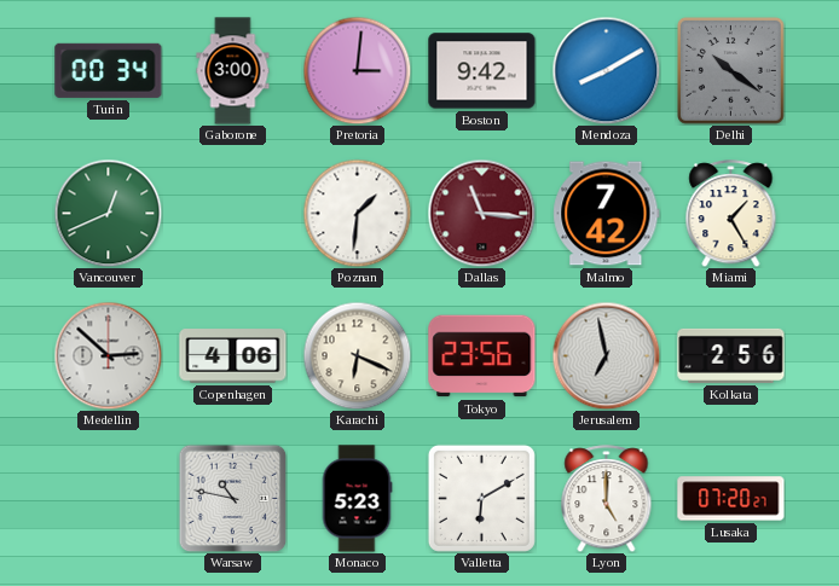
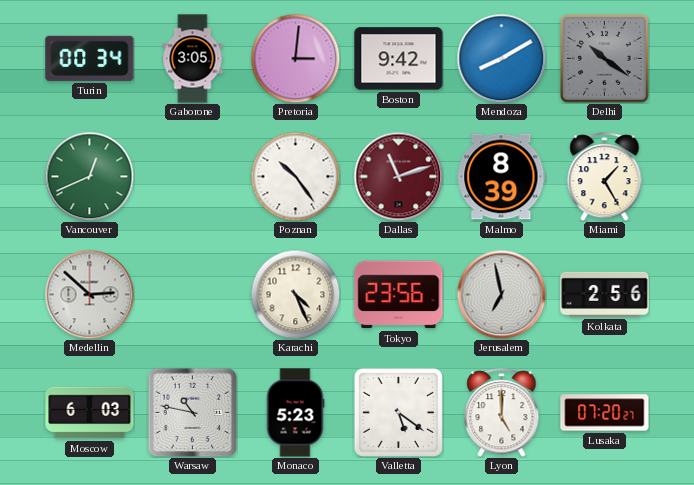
Gaborone: 3:00 -> 3:05
Poznan: 1:31 -> 10:24
Dallas: 11:16 -> 11:12
Malmo: 7:42 -> 8:39
Copenhagen: 4:06 -> none
Karachi: 6:19 -> 4:26
Moscow: none -> 6:03
Valletta: 6:10 -> 5:21
